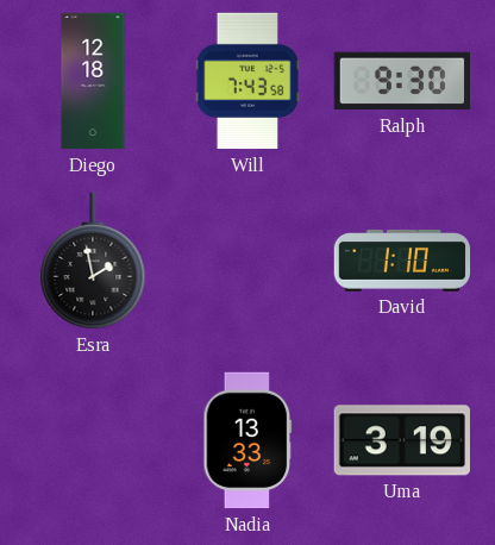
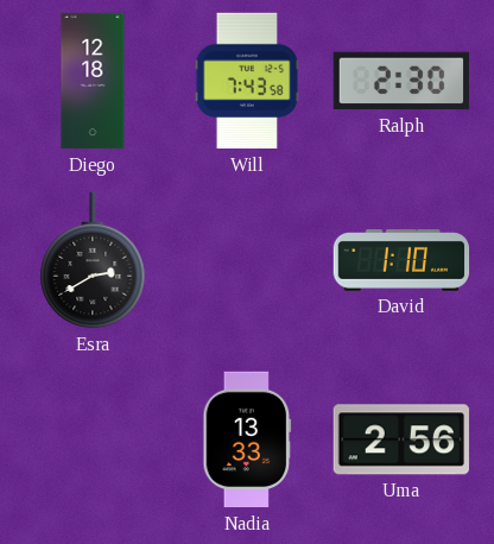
Ralph: 9:30 -> 2:30
Esra: 1:58 -> 2:40
Uma: 3:19 -> 2:56
